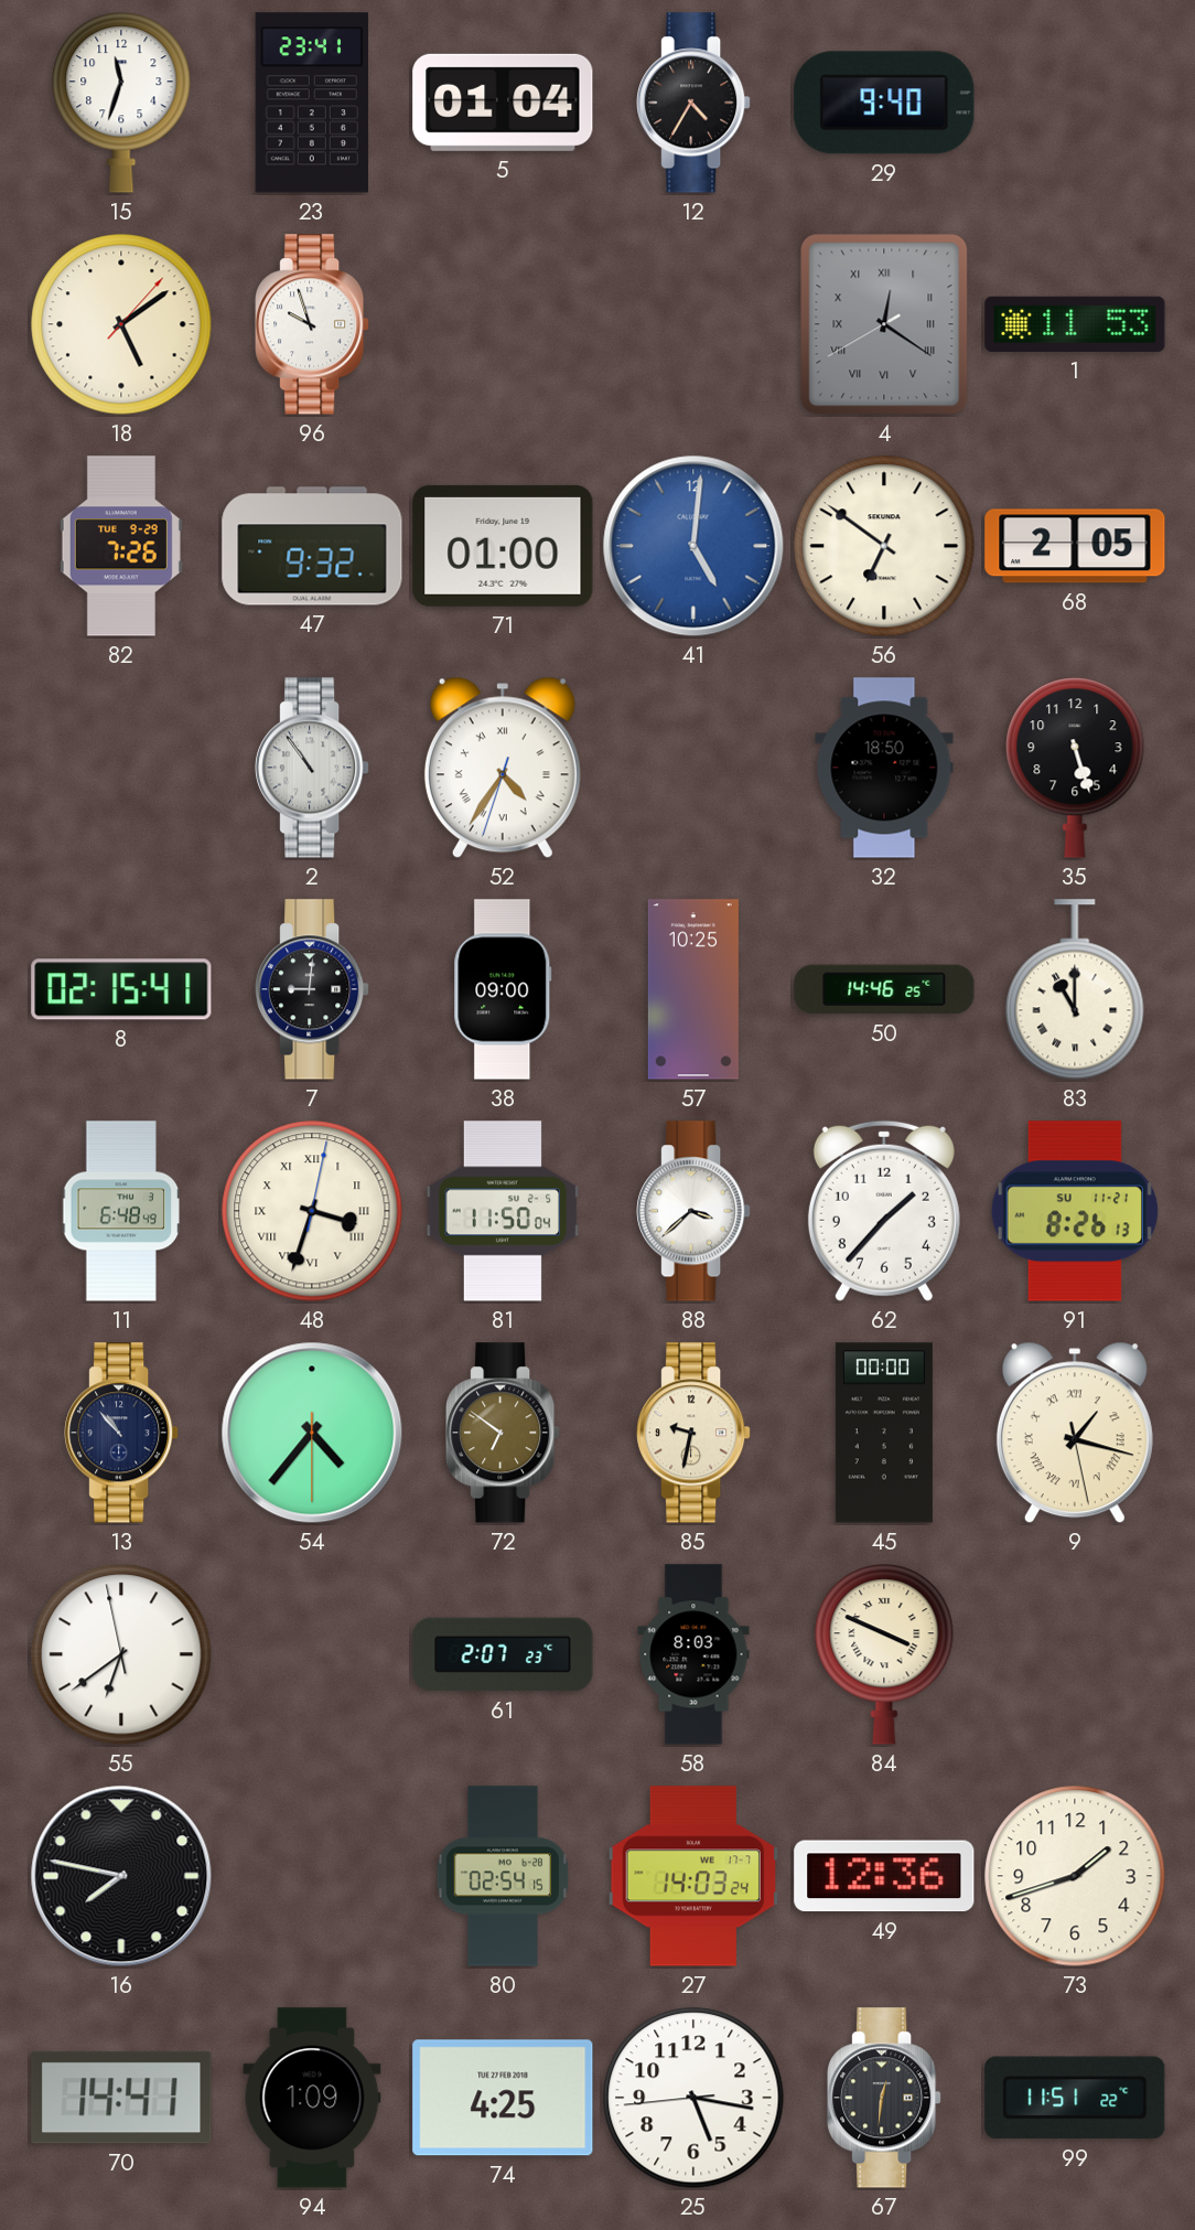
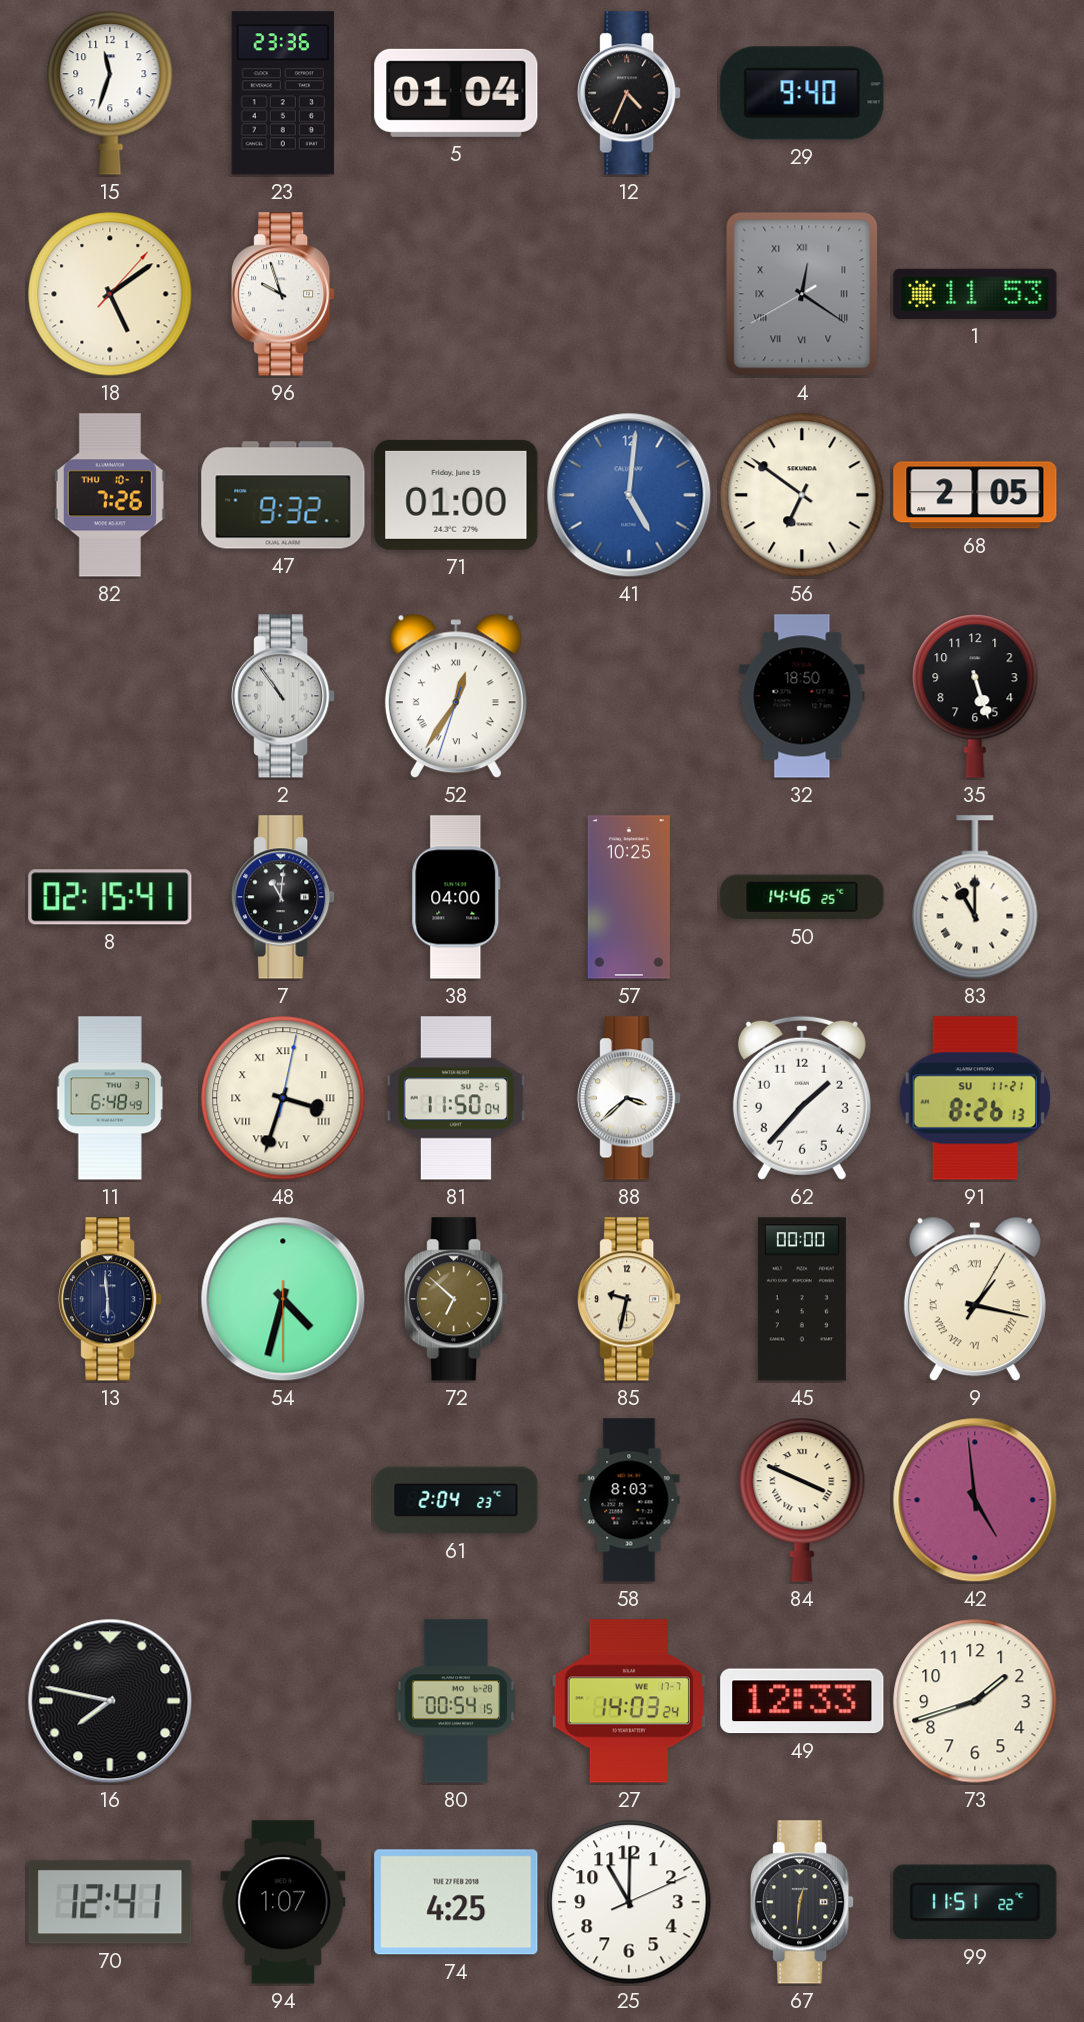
23: 23:41 -> 23:36
12: 4:35 -> 4:34
82 date: TUE 9-29 -> THU 10-1
52: 4:35 -> 12:35
7: 9:01 -> 11:01
38: 09:00 -> 04:00
13: 10:53 -> 5:59
54: 4:36 -> 4:32
72: 6:51 -> 6:52
9: 1:17:28 -> 1:17:05
55: 6:38 -> none
61: 2:07 -> 2:04
42: none -> 4:59
80: 02:54 -> 00:54
49: 12:36 -> 12:33
70: 14:41 -> 12:41
94: 1:09 -> 1:07
25: 5:16 -> 11:00
